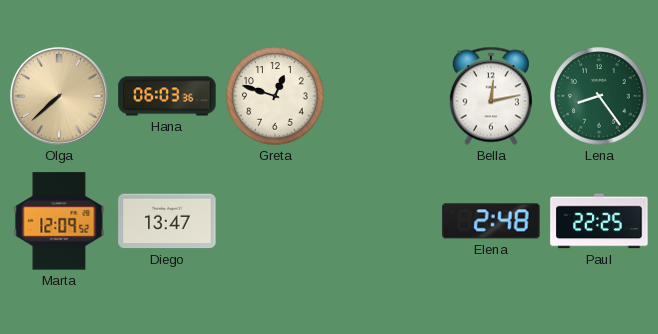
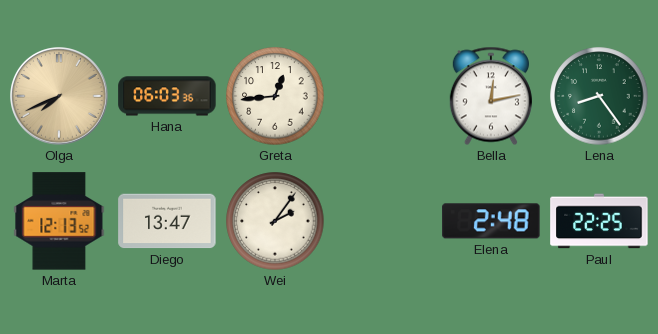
Olga: 7:38 -> 7:41
Greta: 12:48 -> 12:44
Marta: 12:09 -> 12:13
Wei: none -> 2:06
